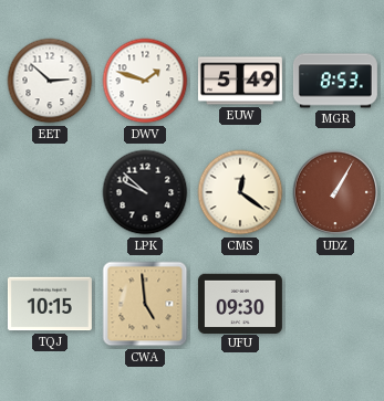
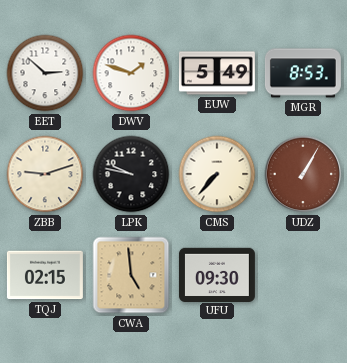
ZBB: none -> 9:12
LPK: 9:52 -> 9:47
CMS: 12:21 -> 7:37
TQJ: 10:15 -> 02:15
